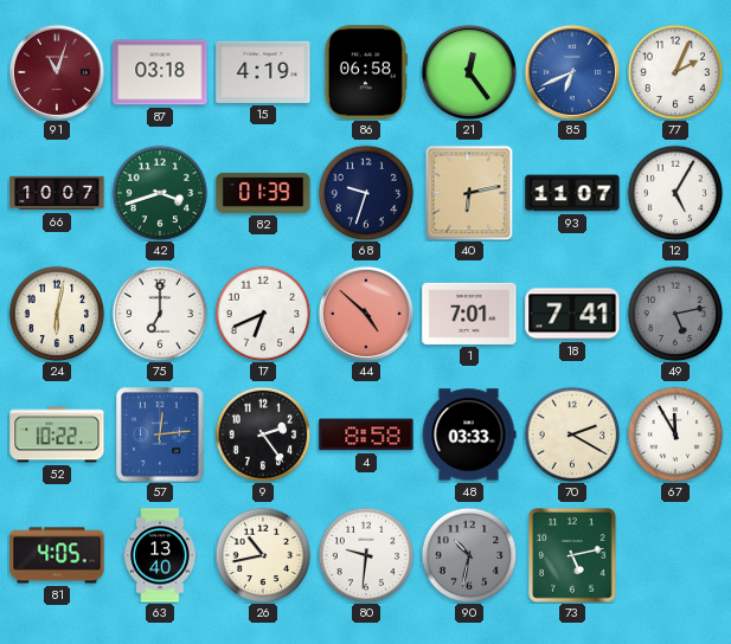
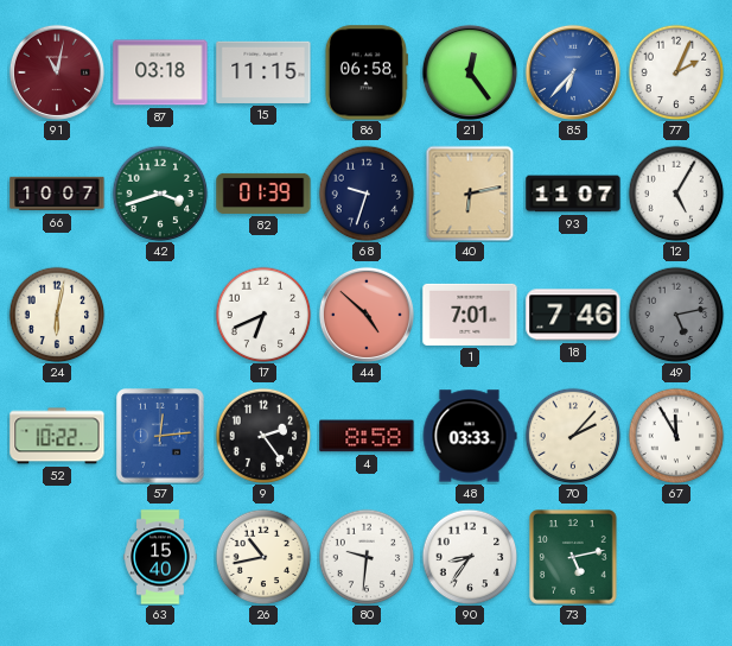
91: 11:03 -> 11:02
15: 4:19 -> 11:15
85: 6:41 -> 6:37
75: 7:00 -> none
18: 7:41 -> 7:46
70: 2:20 -> 2:07
81: 4:05 -> none
63: 13:40 -> 15:40
90: 10:32 -> 8:36
90 dial: grey -> white
